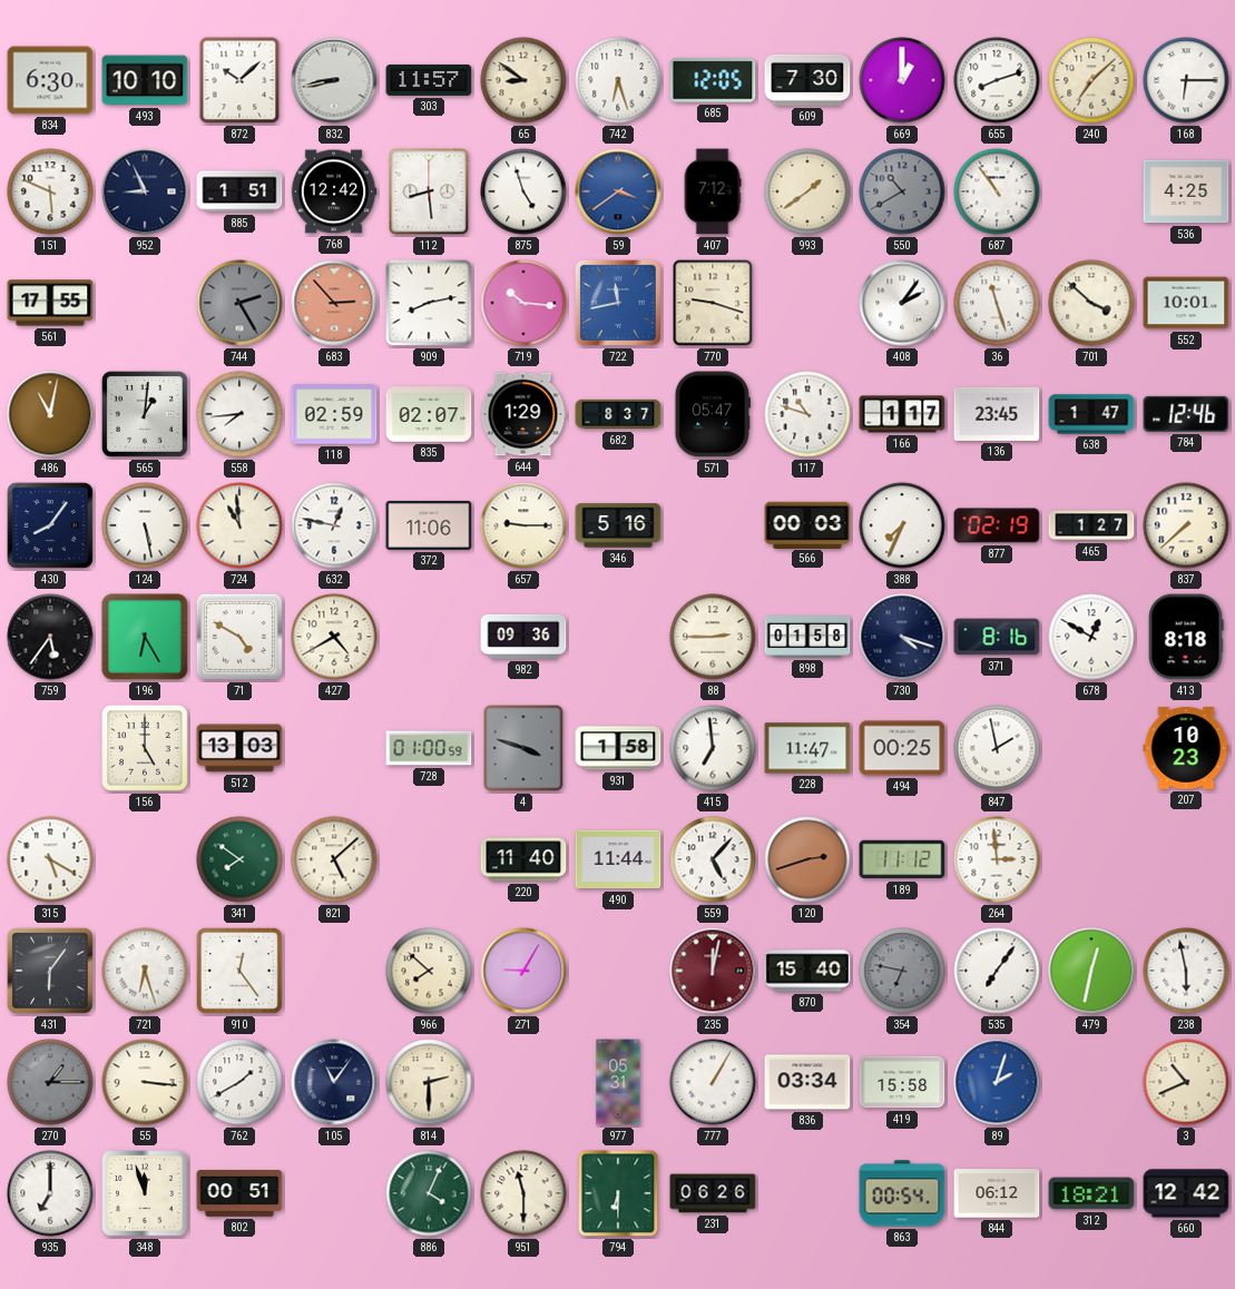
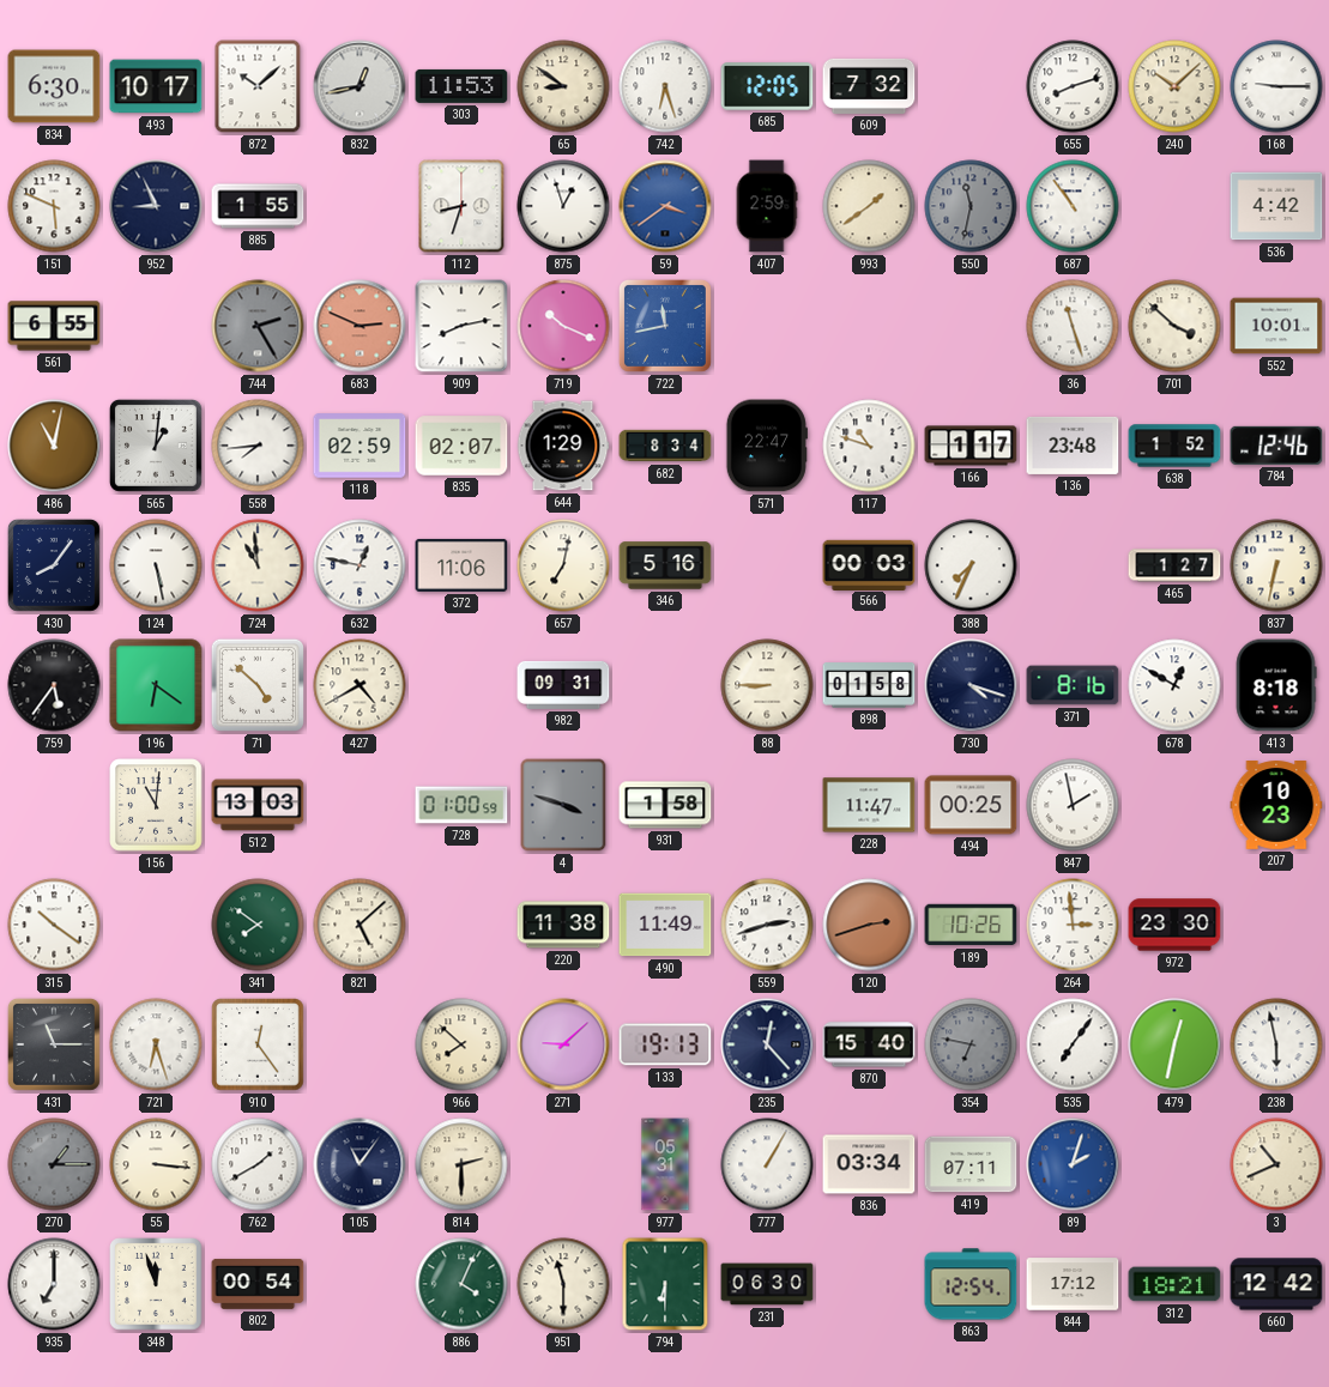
493: 10:10 -> 10:17
832: 8:43 -> 12:43
303: 11:57 -> 11:53
609: 7:30 -> 7:32
669: 1:00 -> none
240: 7:08 -> 10:08
168: 6:15 -> 9:15
885: 1:51 -> 1:55
768: 12:42 -> none
112: 8:29 -> 8:33
875: 4:57 -> 12:57
407: 7:12 -> 2:59
550: 10:40 -> 11:32
536: 4:25 -> 4:42
561: 17:55 -> 6:55
683: 2:53 -> 2:49
719: 10:16 -> 10:19
770: 9:18 -> none
408: 2:06 -> none
682: 8:37 -> 8:34
571: 05:47 -> 22:47
136: 23:45 -> 23:48
638: 1:47 -> 1:52
657: 9:15 -> 7:02
877: 02:19 -> none
837: 7:38 -> 6:32
196: 6:25 -> 6:21
71: 4:50 -> 4:52
982: 09:36 -> 09:31
88: 2:45 -> 8:45
156: 5:00 -> 11:01
415: 6:59 -> none
315: 5:20 -> 10:21
220: 11:40 -> 11:38
490: 11:44 -> 11:49
559: 5:07 -> 2:42
189: 11:12 -> 10:26
972: none -> 23:30
431: 6:06 -> 11:15
271: 9:05 -> 9:08
133: none -> 19:13
235: 12:02 -> 12:23
235 dial: burgundy -> navy
419: 15:58 -> 07:11
802: 00:51 -> 00:54
231: 06:26 -> 06:30
863: 00:54 -> 12:54
844: 06:12 -> 17:12
